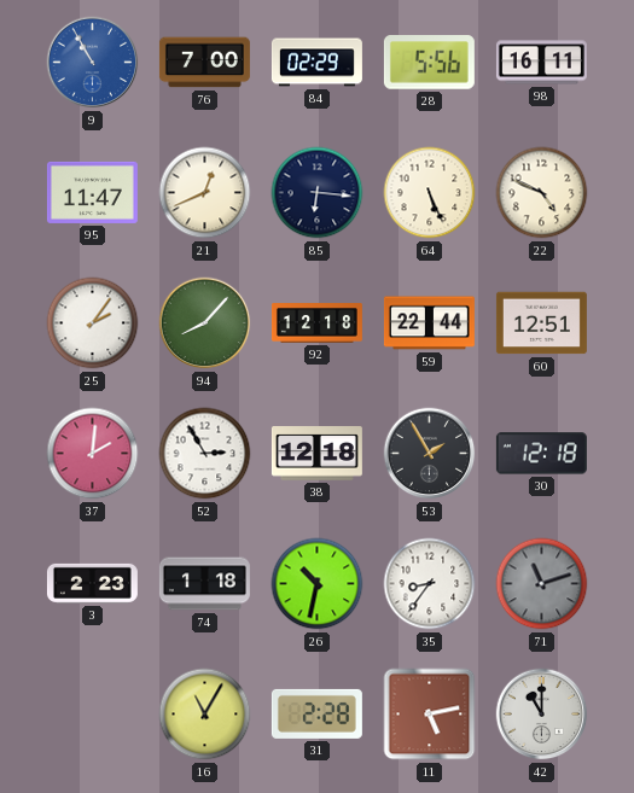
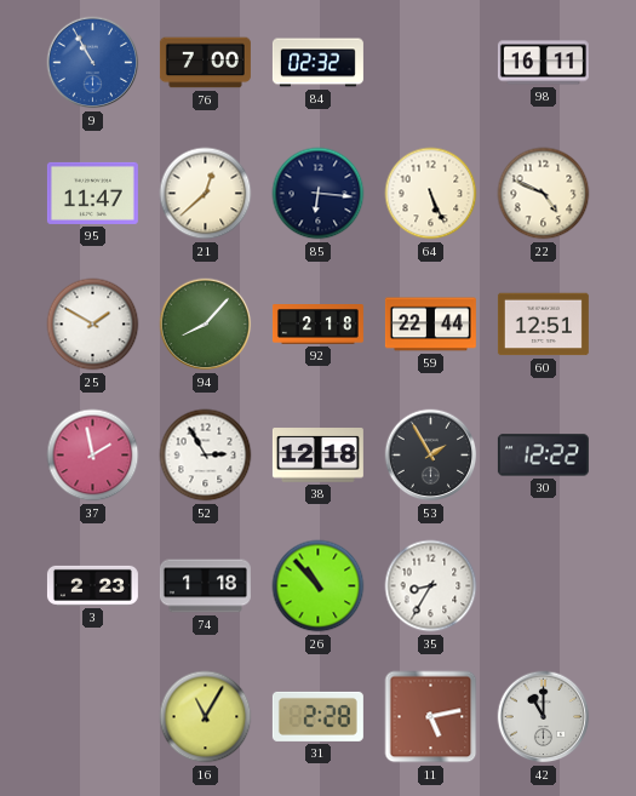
84: 02:29 -> 02:32
28: 5:56 -> none
21: 12:41 -> 12:38
25: 2:06 -> 1:50
92: 12:18 -> 2:18
37: 2:01 -> 1:58
30: 12:18 -> 12:22
26: 10:32 -> 10:53
35: 8:36 -> 8:35
71: 11:12 -> none
